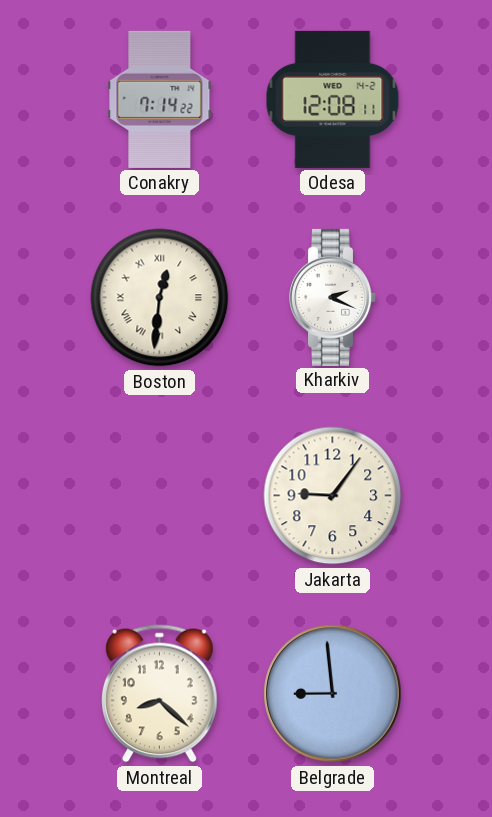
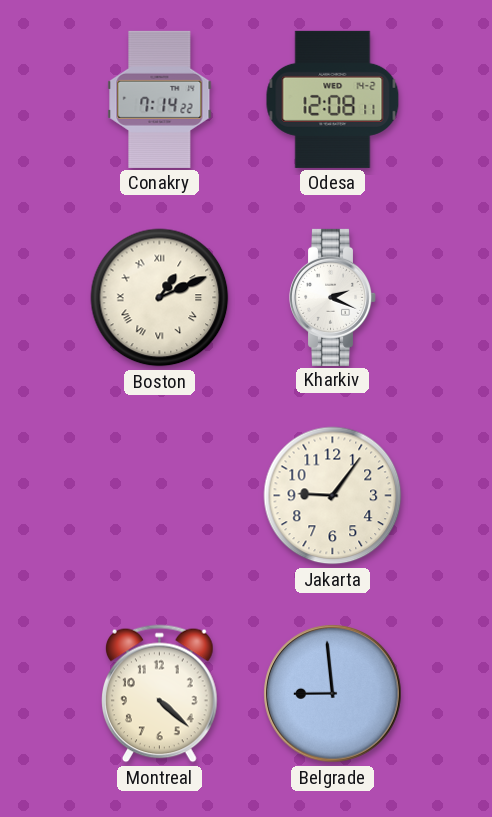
Boston: 12:31 -> 1:11
Montreal: 8:22 -> 4:22
